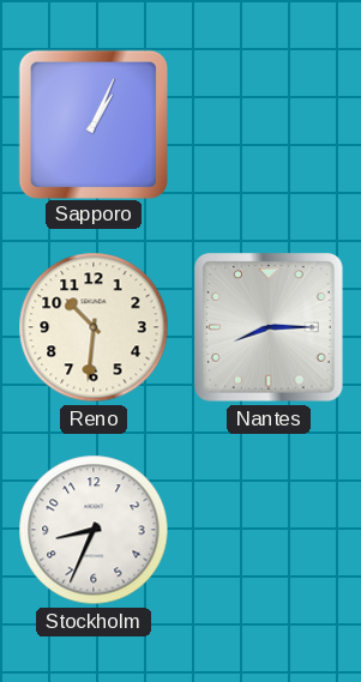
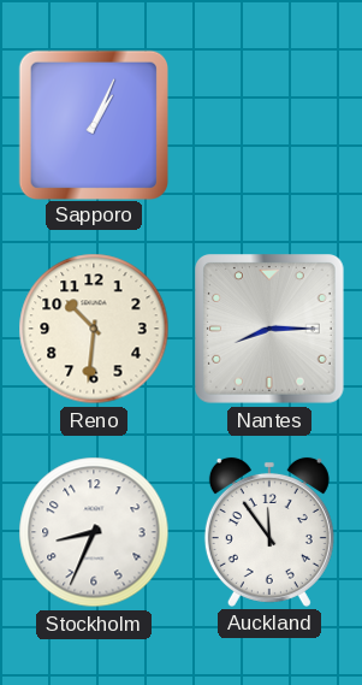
Auckland: none -> 11:54
